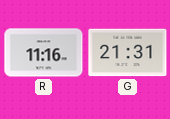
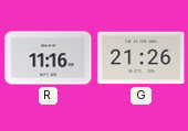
G: 21:31 -> 21:26
